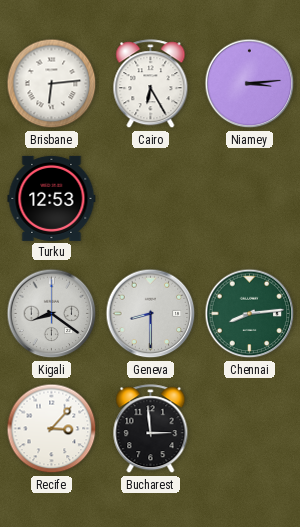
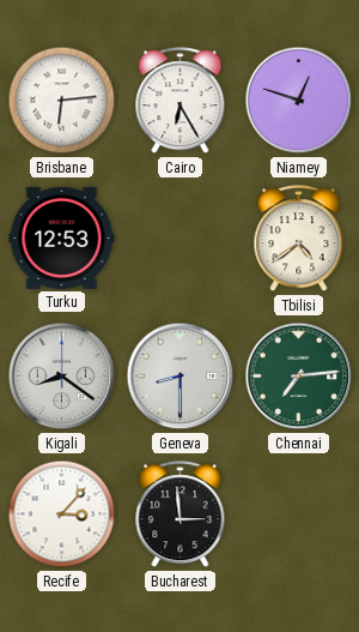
Niamey: 3:14 -> 12:48
Tbilisi: none -> 4:39
Chennai: 8:14 -> 7:14
